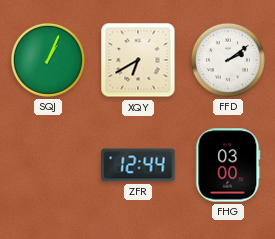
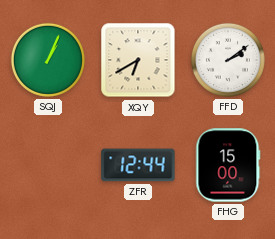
FHG: 03:00 -> 15:00
